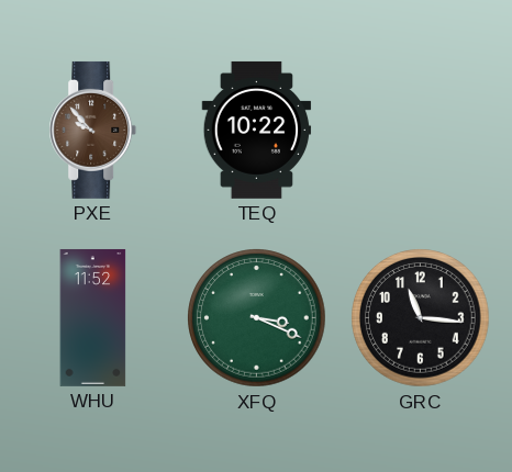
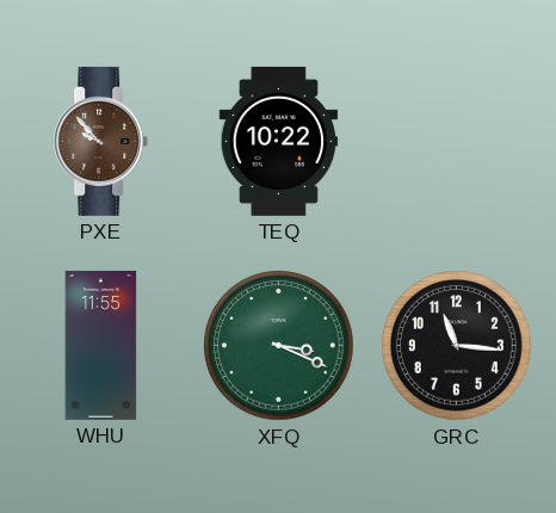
WHU: 11:52 -> 11:55
